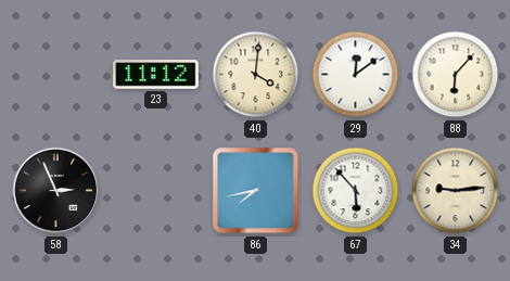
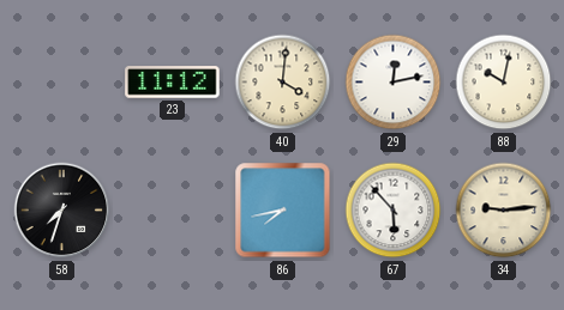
29: 12:09 -> 12:13
88: 6:07 -> 10:02
58: 2:56 -> 7:33
